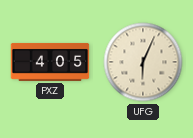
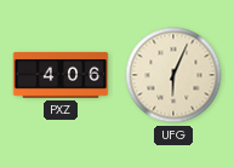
PXZ: 4:05 -> 4:06
